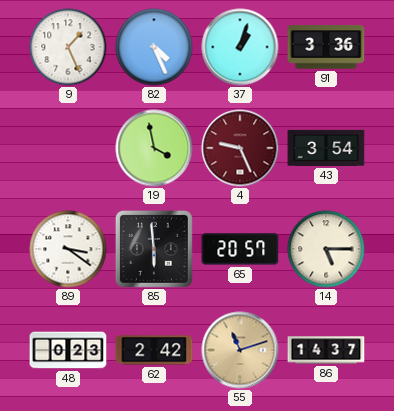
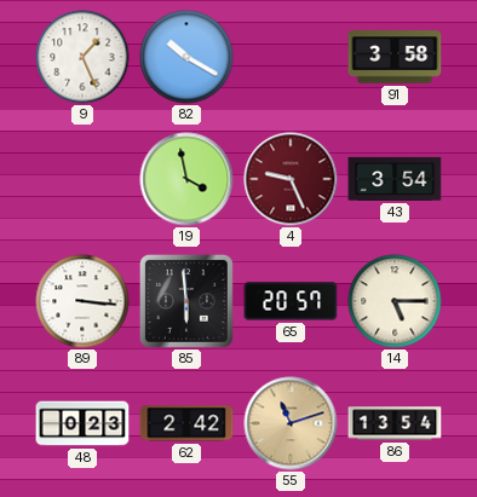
82: 4:26 -> 10:20
37: 1:03 -> none
91: 3:36 -> 3:58
89: 3:21 -> 3:16
86: 14:37 -> 13:54
